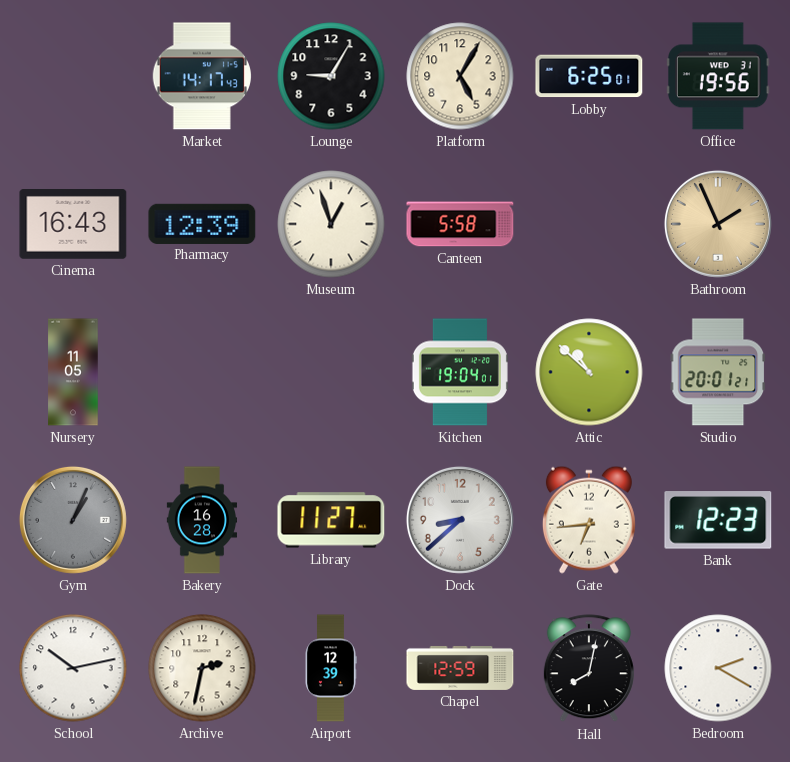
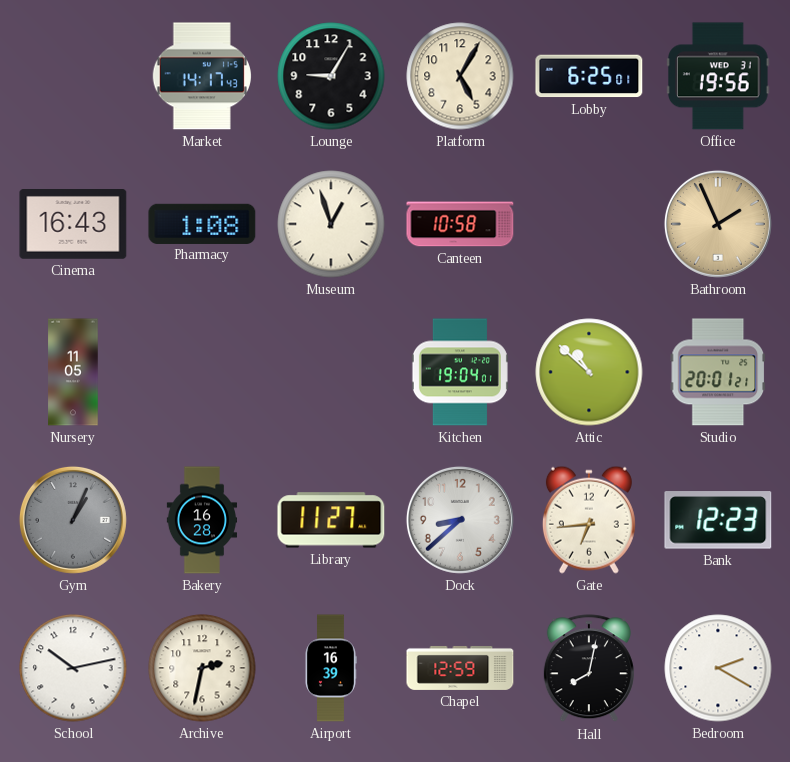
Pharmacy: 12:39 -> 1:08
Canteen: 5:58 -> 10:58
Airport: 12:39 -> 16:39
